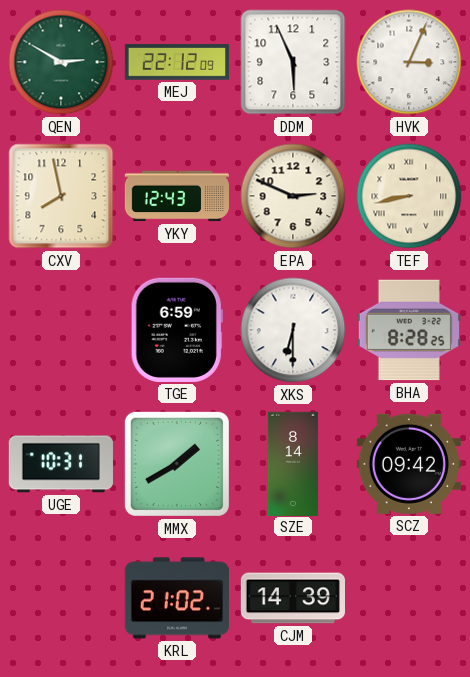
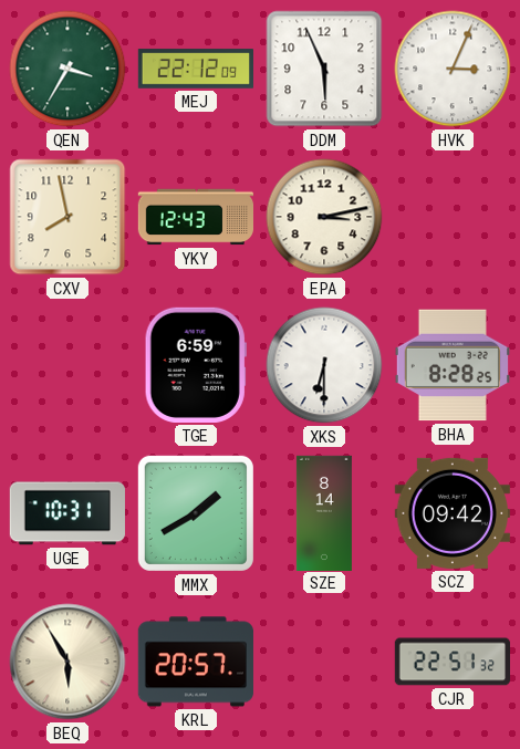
QEN: 2:50 -> 3:35
EPA: 2:49 -> 3:13
TEF: 8:43 -> none
BEQ: none -> 5:55
KRL: 21:02 -> 20:57
CJM: 14:39 -> none
CJR: none -> 22:51
